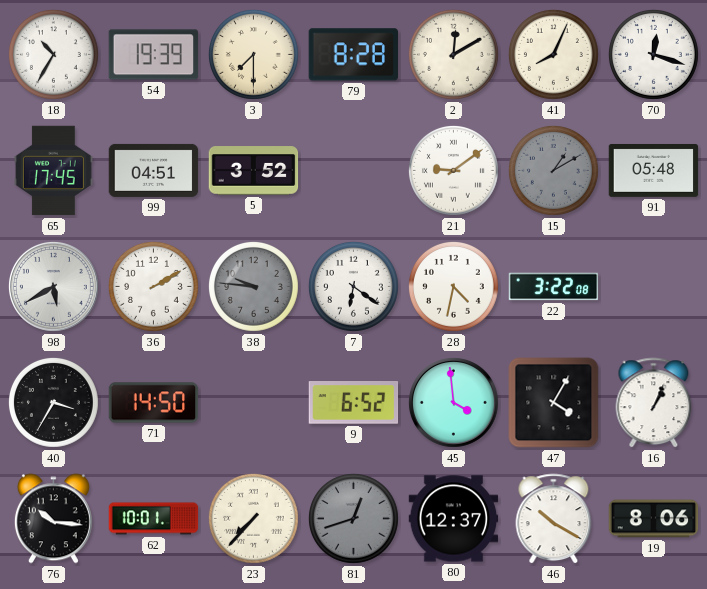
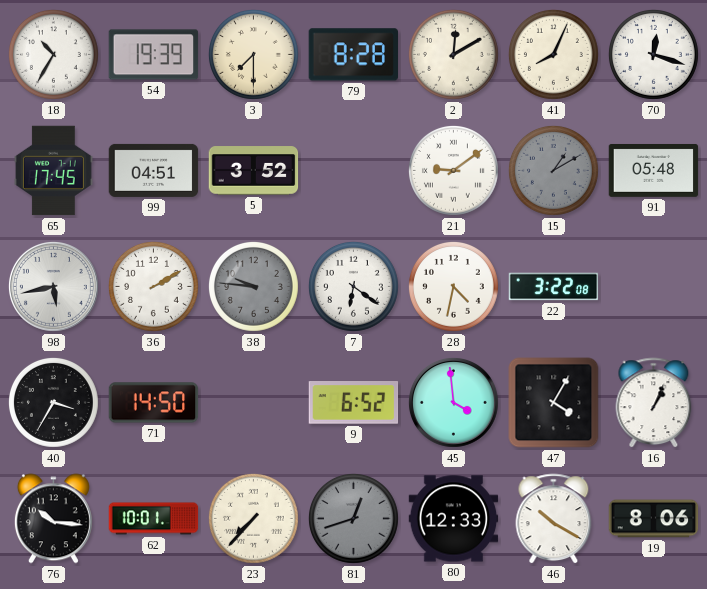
98: 5:40 -> 5:43
80: 12:37 -> 12:33
